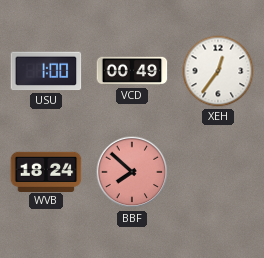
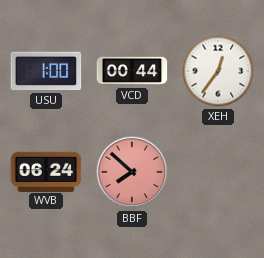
VCD: 00:49 -> 00:44
WVB: 18:24 -> 06:24
